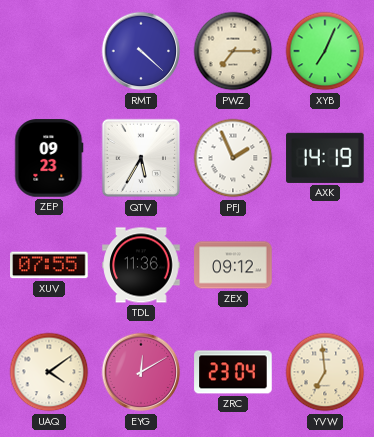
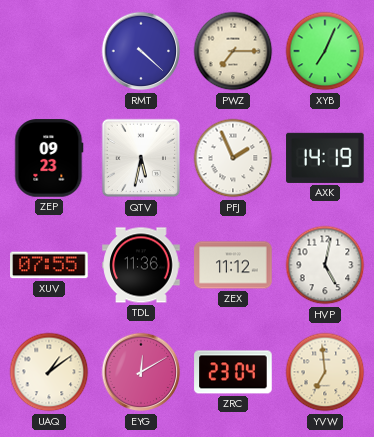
QTV: 5:35 -> 5:32
ZEX: 09:12 -> 11:12
HVP: none -> 5:02
UAQ: 4:09 -> 1:09
